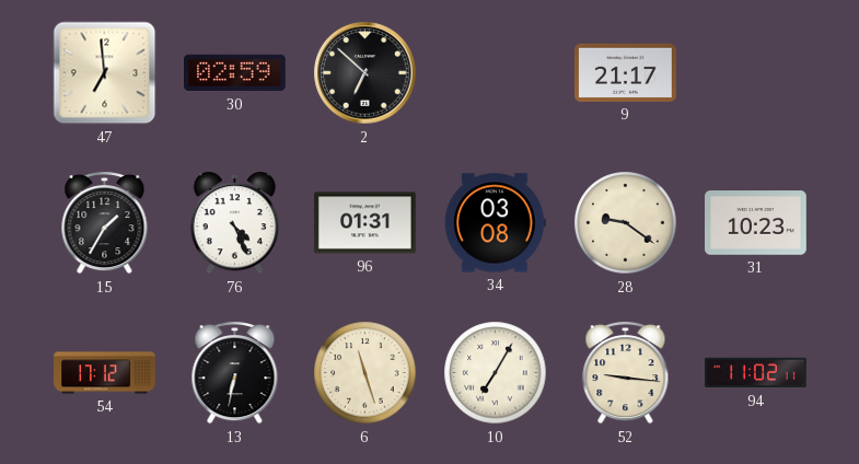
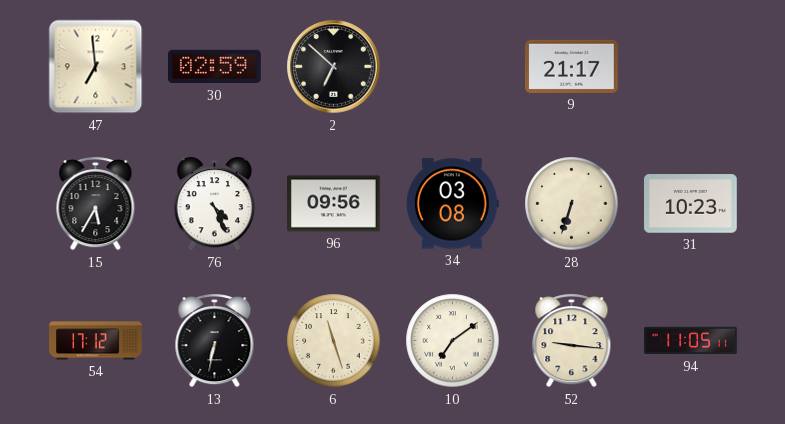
15: 1:35 -> 5:35
96: 01:31 -> 09:56
28: 9:21 -> 6:33
10: 7:05 -> 7:09
94: 11:02 -> 11:05
